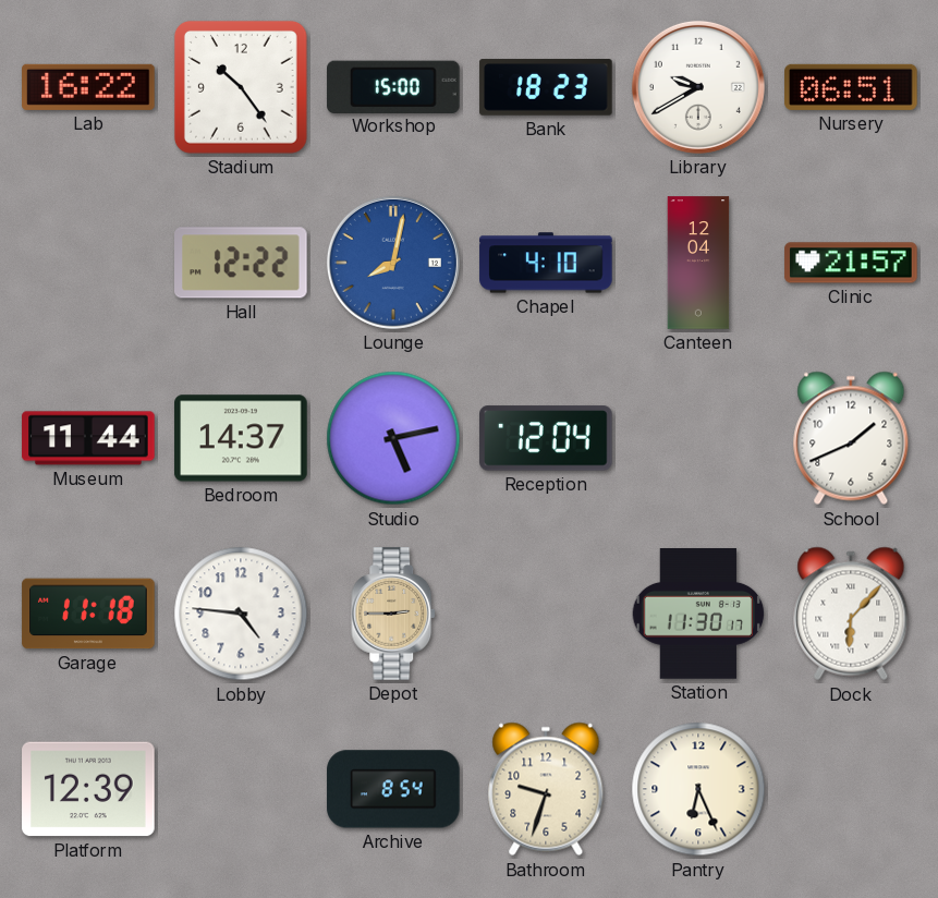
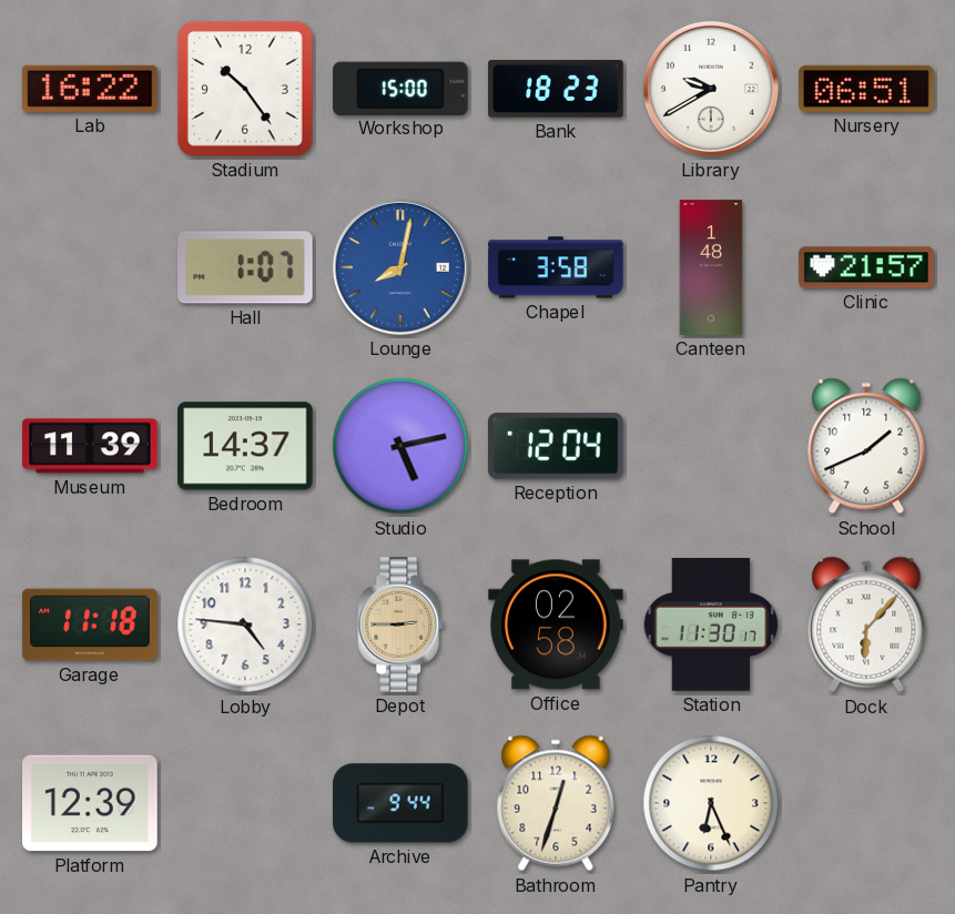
Hall: 12:22 -> 1:07
Chapel: 4:10 -> 3:58
Canteen: 12:04 -> 1:48
Museum: 11:44 -> 11:39
Office: none -> 02:58
Archive: 8:54 -> 9:44
Bathroom: 9:33 -> 12:33
